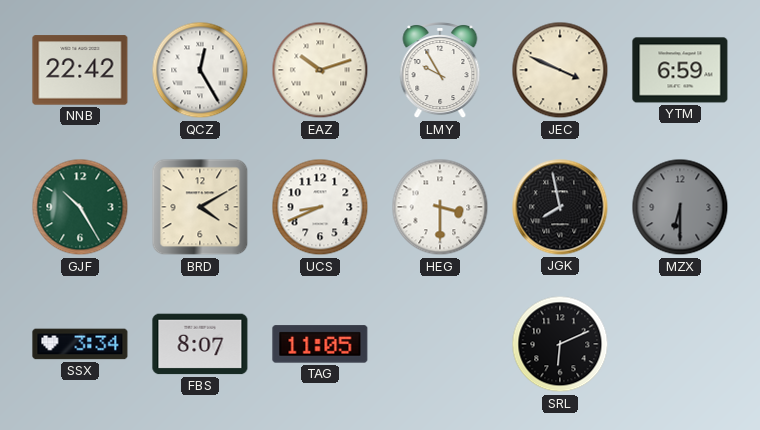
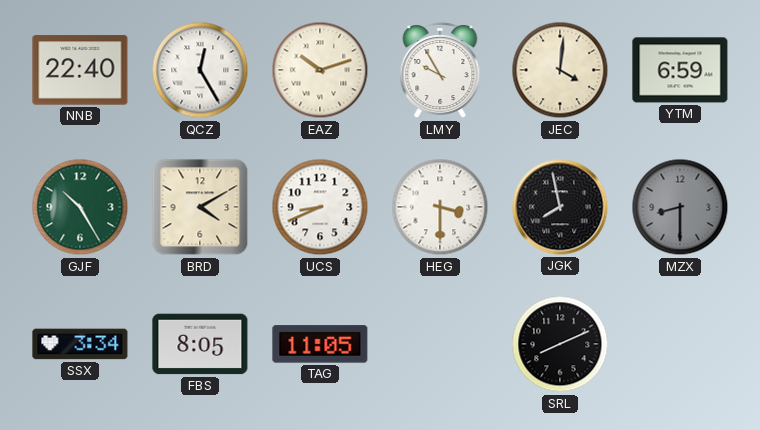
NNB: 22:42 -> 22:40
JEC: 3:49 -> 4:01
MZX: 6:30 -> 8:30
FBS: 8:07 -> 8:05
SRL: 6:11 -> 8:11
